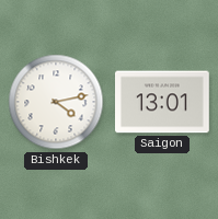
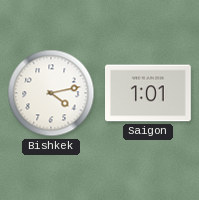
Saigon: 13:01 -> 1:01
